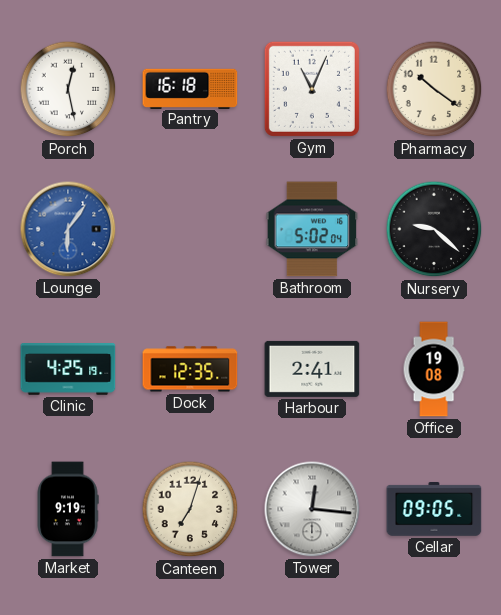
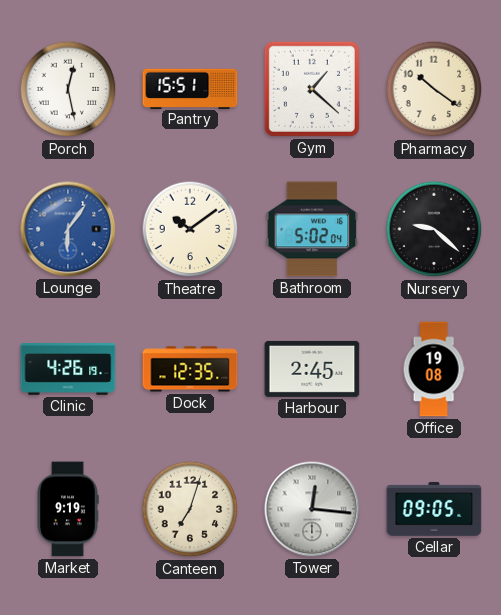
Pantry: 16:18 -> 15:51
Gym: 11:04 -> 1:22
Theatre: none -> 10:09
Clinic: 4:25 -> 4:26
Harbour: 2:41 -> 2:45
